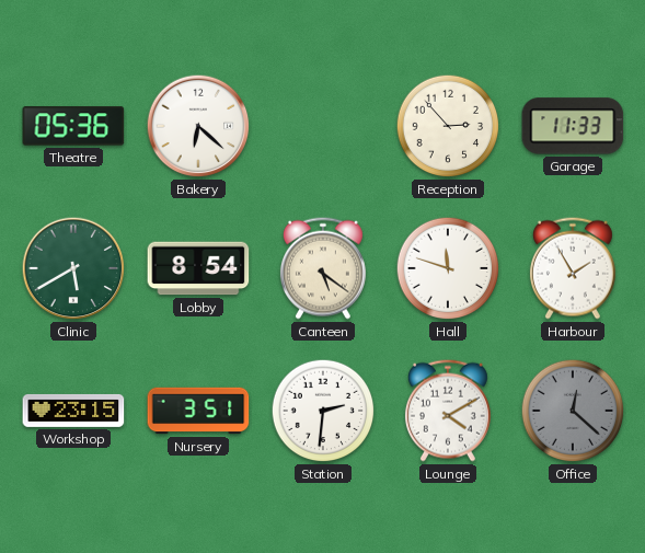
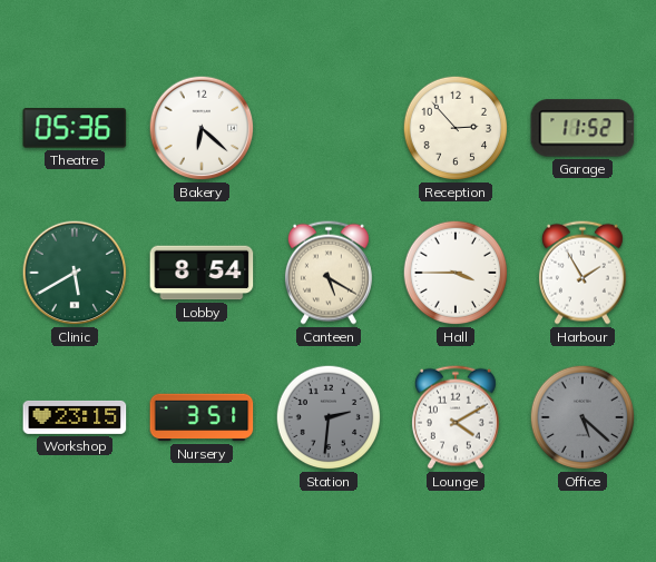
Garage: 11:33 -> 11:52
Canteen: 5:21 -> 5:20
Hall: 11:48 -> 3:45
Station dial: white -> grey
Office: 12:22 -> 5:22
